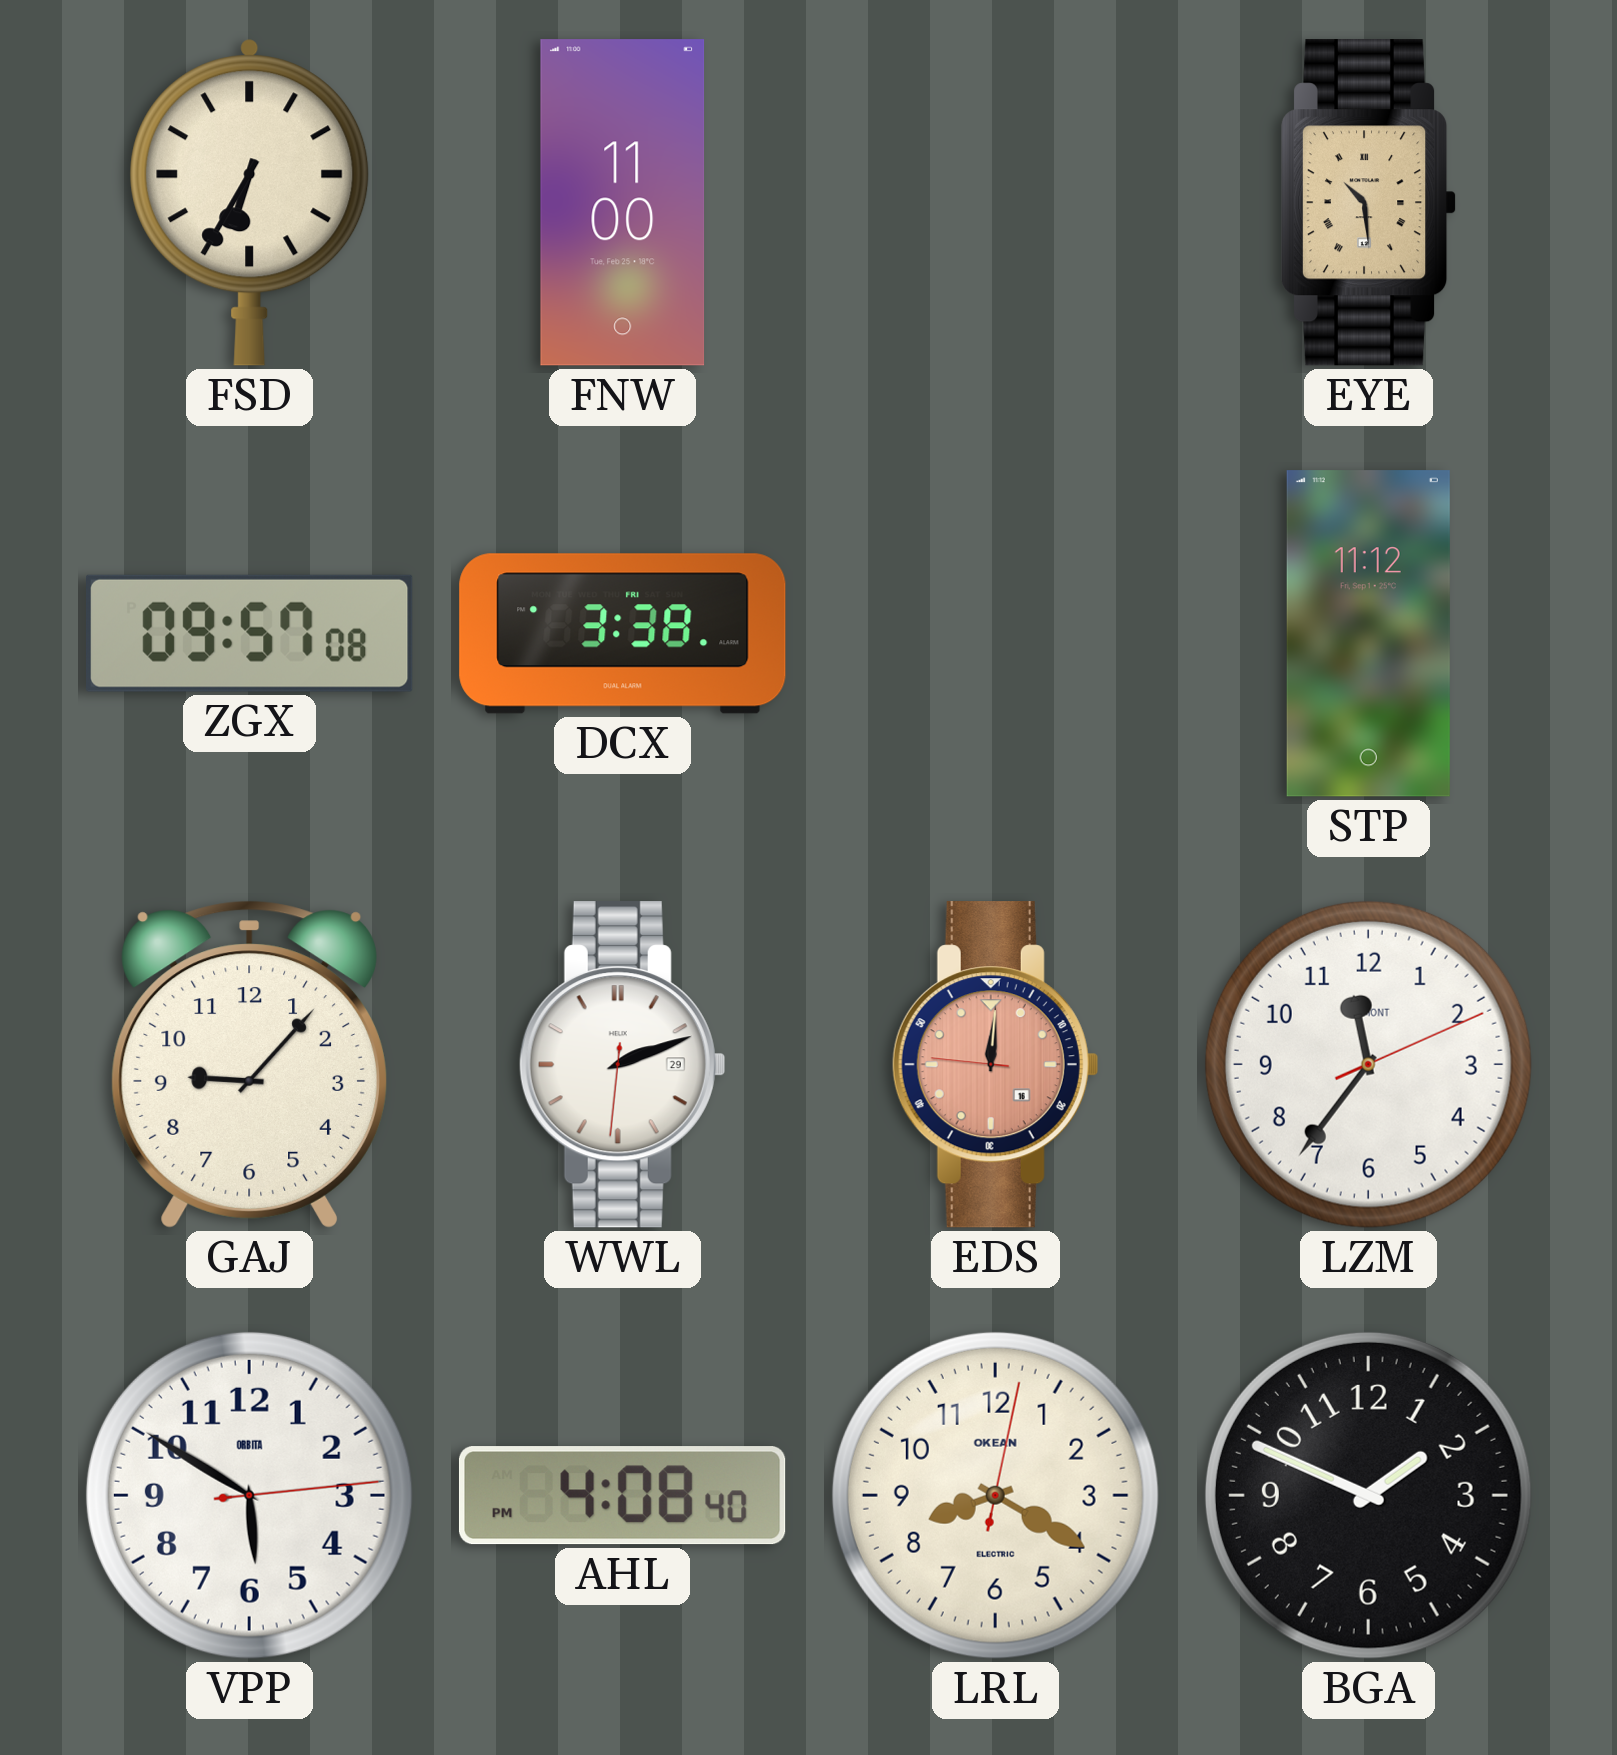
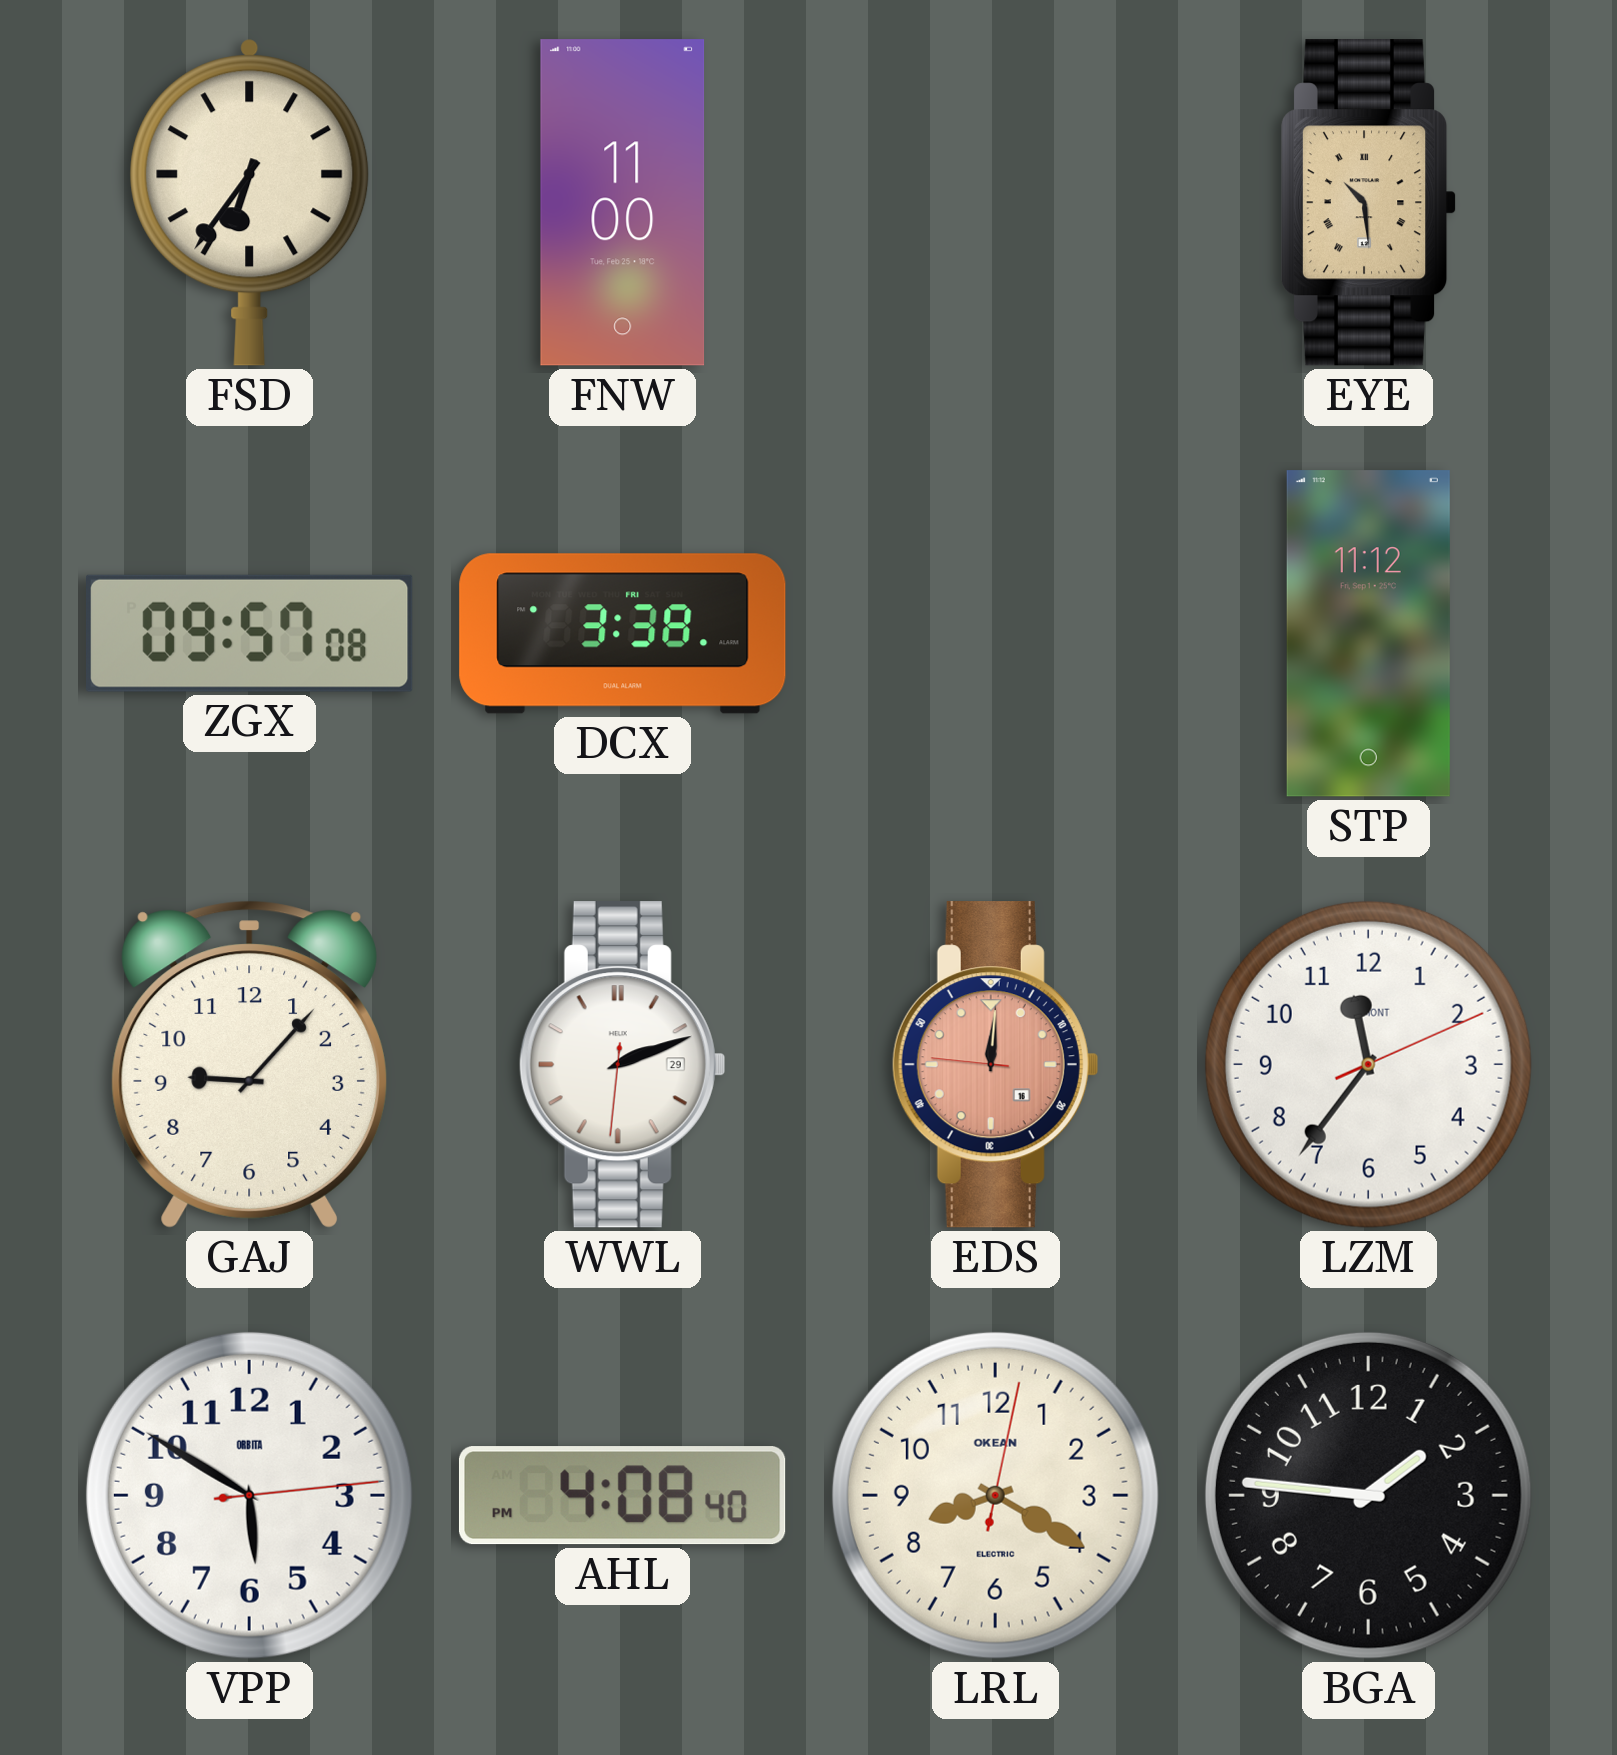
FSD: 6:35 -> 6:36
BGA: 1:49 -> 1:46
